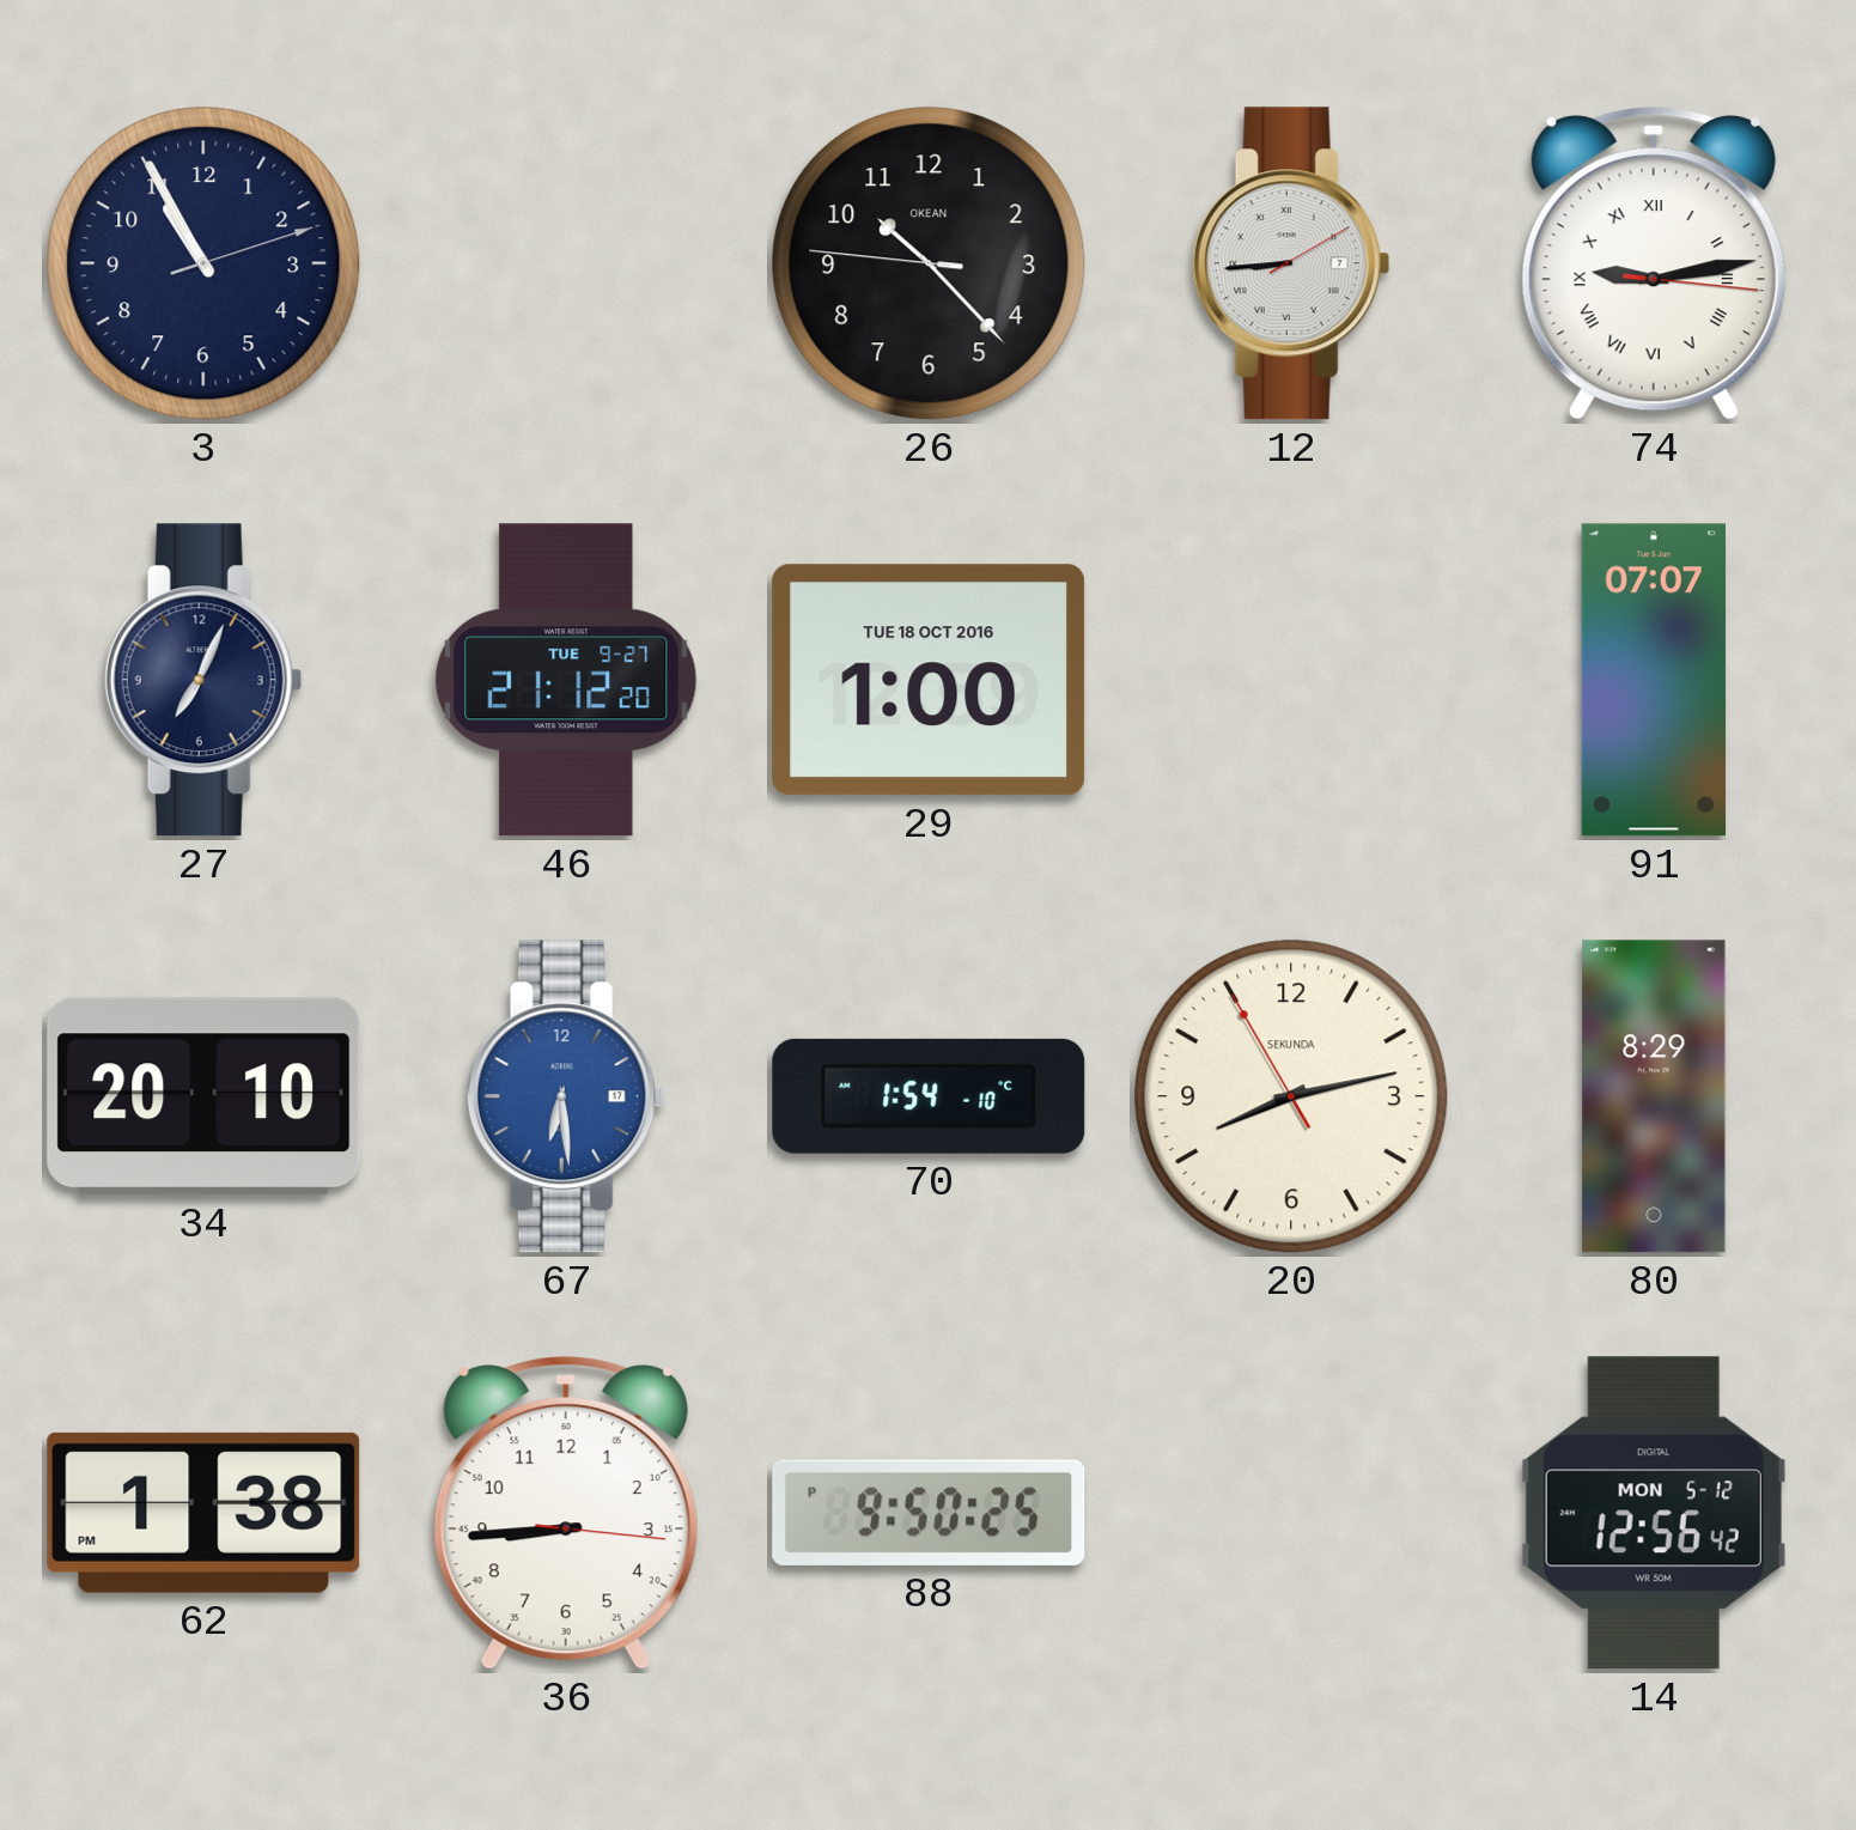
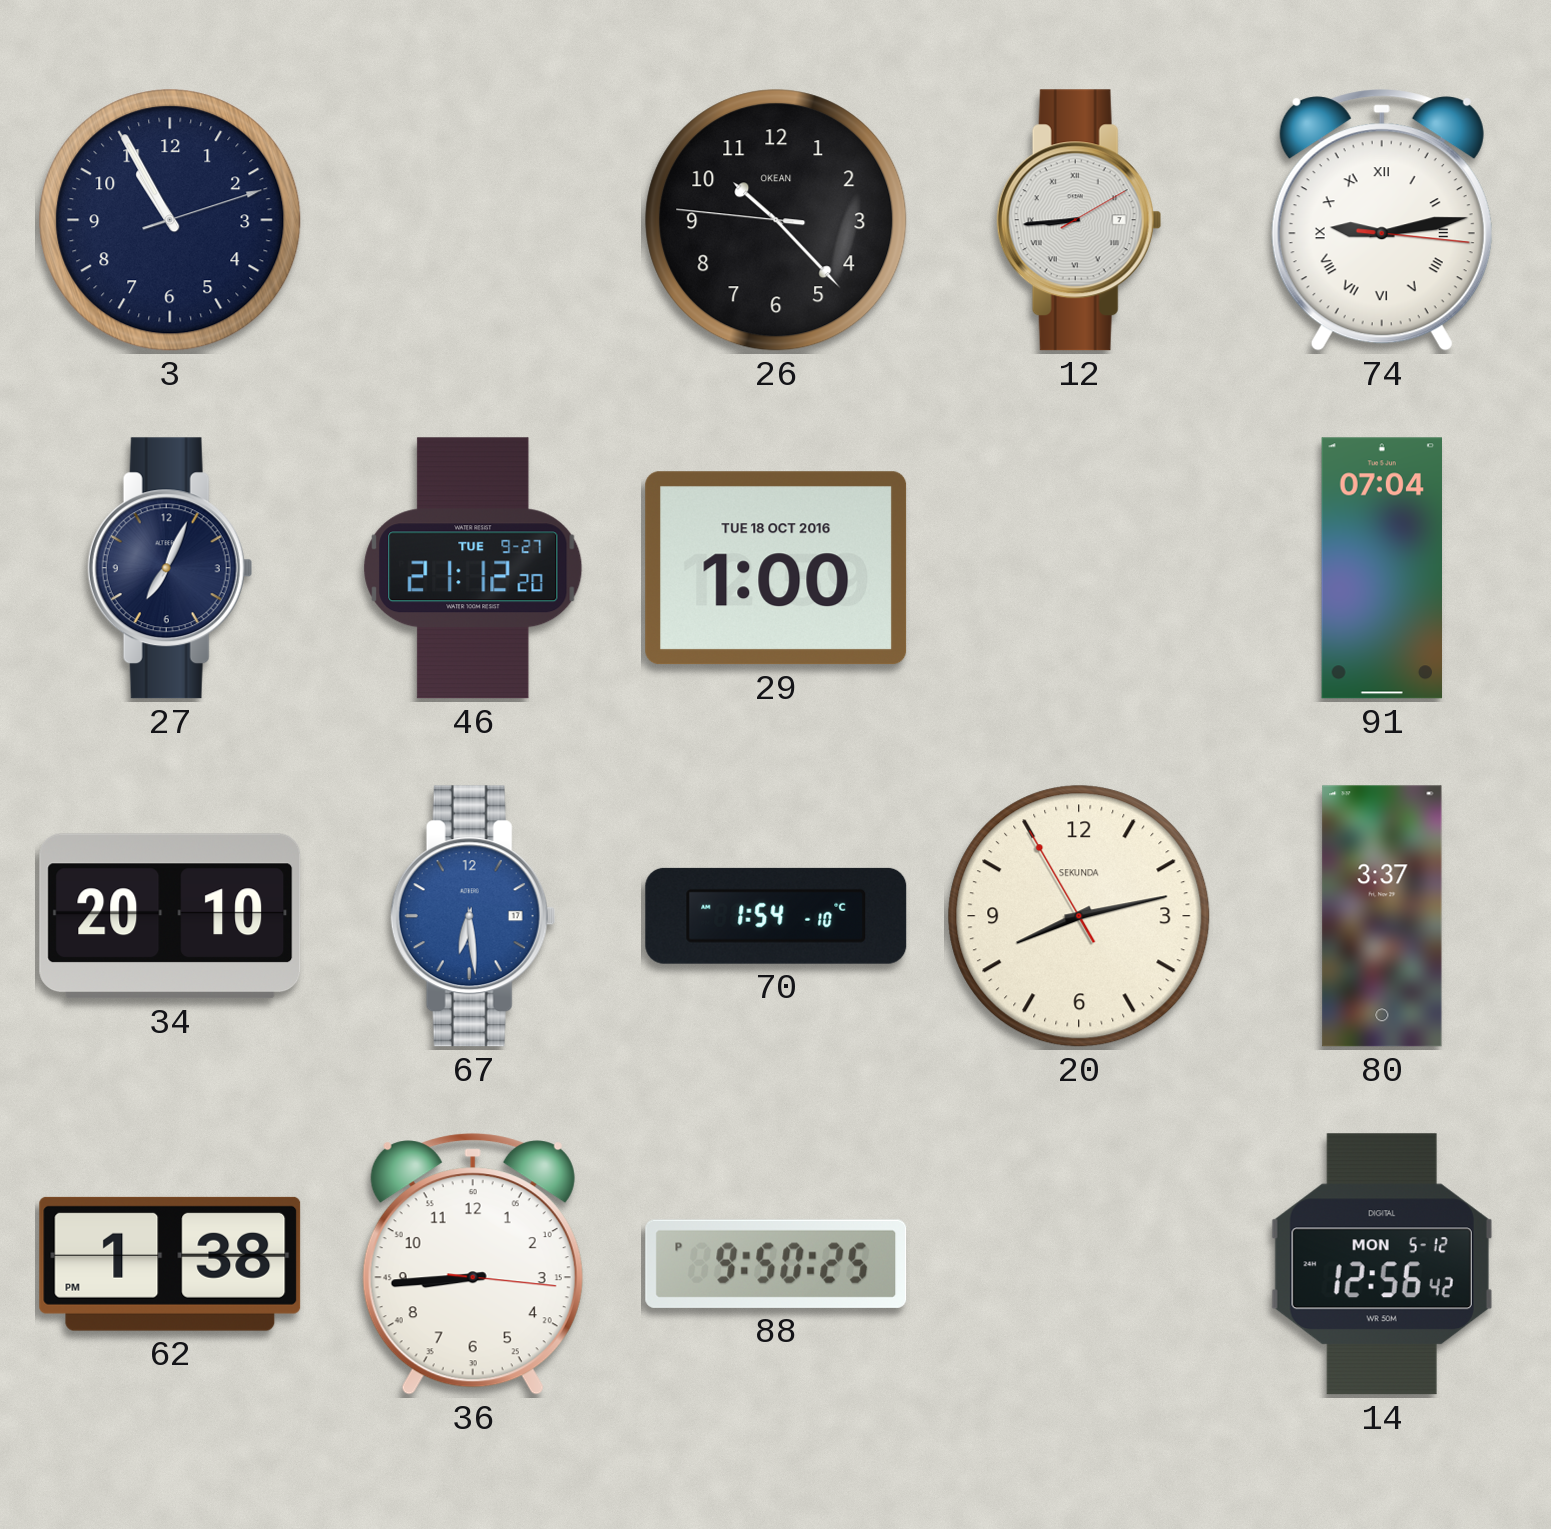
91: 07:07 -> 07:04
80: 8:29 -> 3:37
